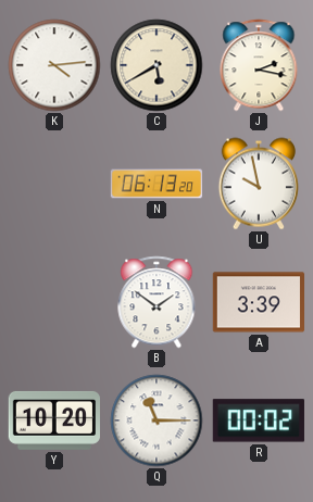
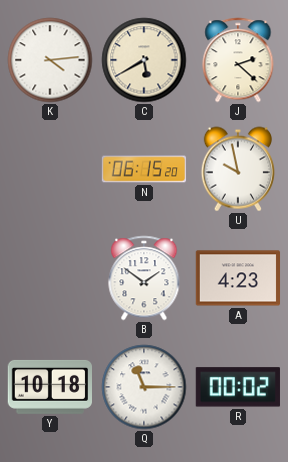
J: 2:17 -> 2:22
N: 06:13 -> 06:15
A: 3:39 -> 4:23
Y: 10:20 -> 10:18
